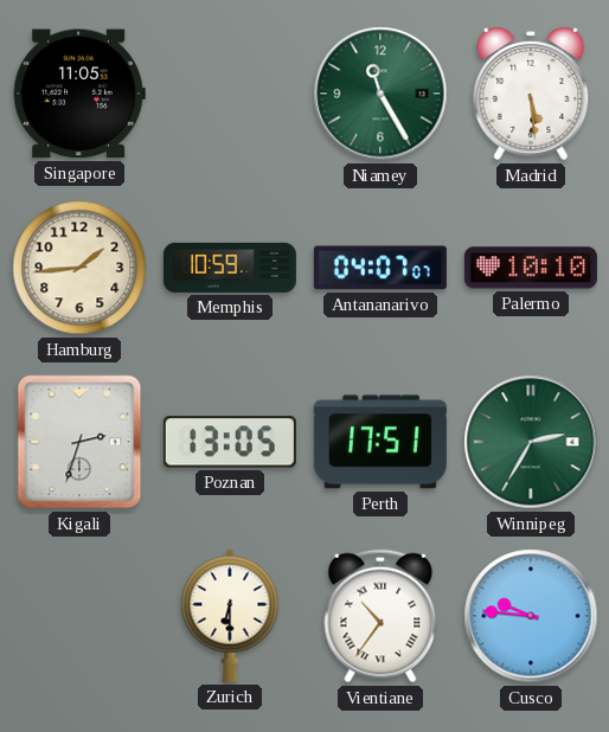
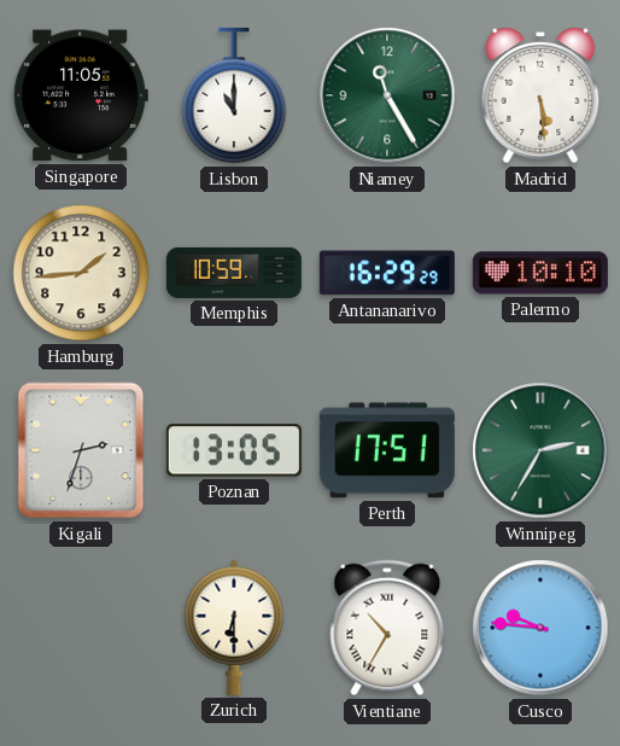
Lisbon: none -> 11:00
Antananarivo: 04:07 -> 16:29
Vientiane: 10:36 -> 10:35
